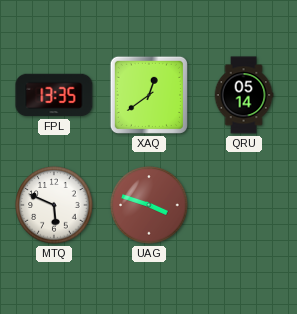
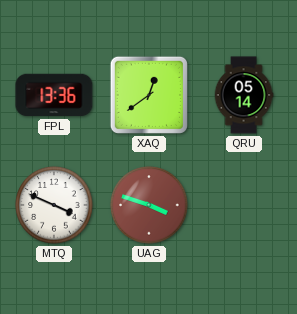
FPL: 13:35 -> 13:36
MTQ: 5:49 -> 3:49
